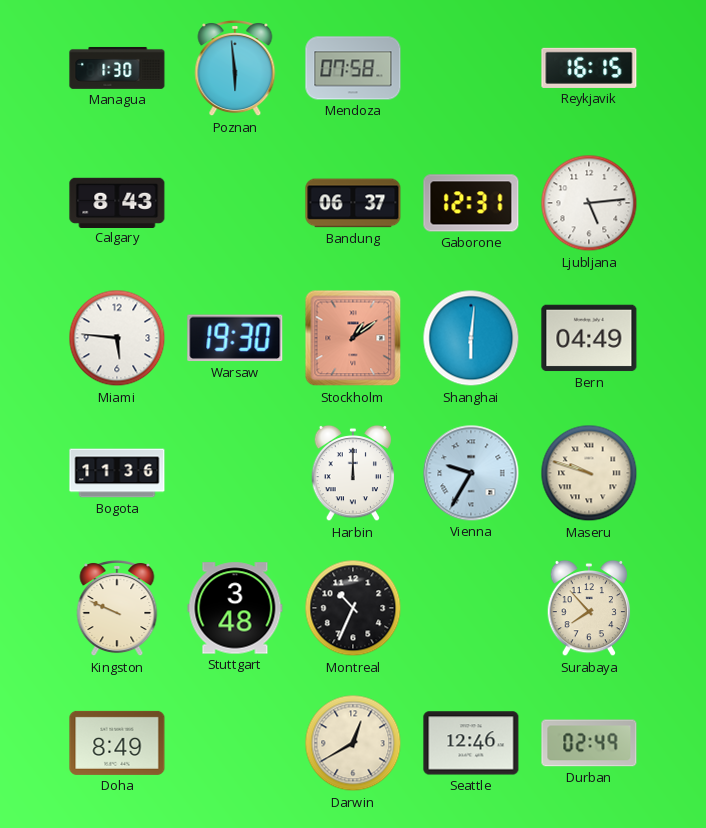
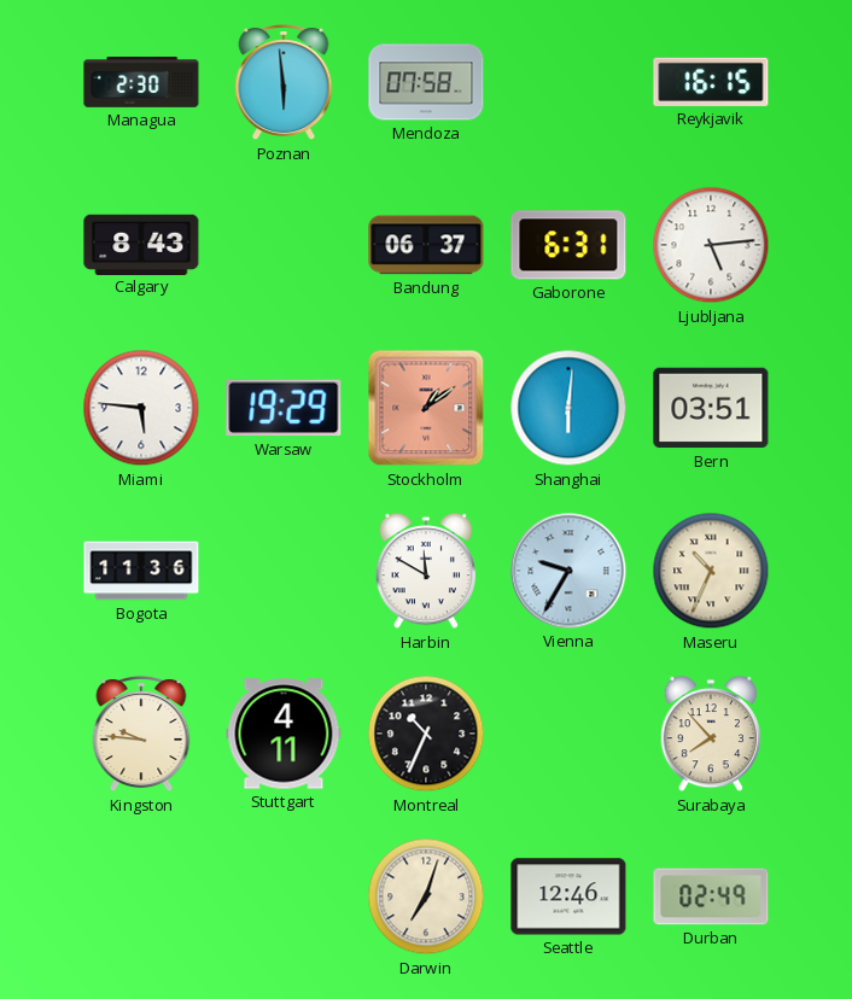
Managua: 1:30 -> 2:30
Gaborone: 12:31 -> 6:31
Warsaw: 19:30 -> 19:29
Bern: 04:49 -> 03:51
Harbin: 12:00 -> 11:50
Maseru: 9:48 -> 10:34
Kingston: 9:49 -> 9:46
Stuttgart: 3:48 -> 4:11
Doha: 8:49 -> none
Darwin: 12:40 -> 7:03
